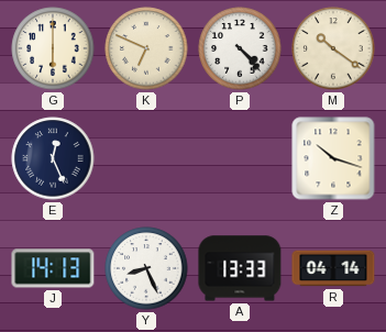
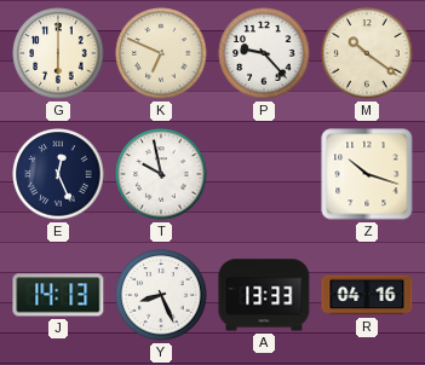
P: 4:23 -> 9:23
T: none -> 9:58
R: 04:14 -> 04:16
